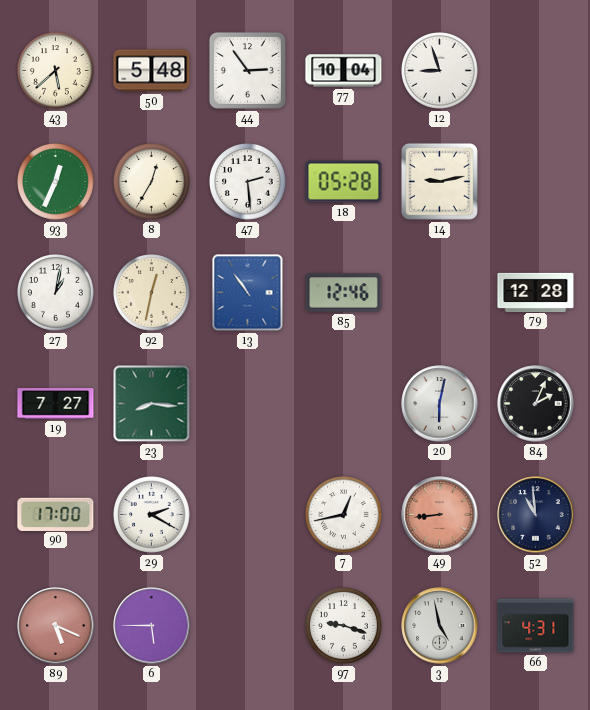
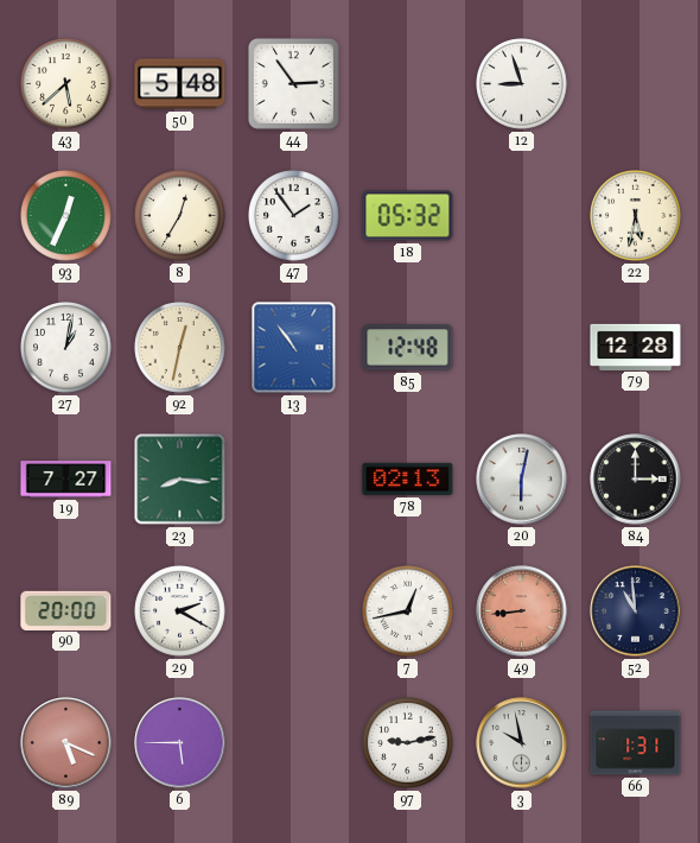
77: 10:04 -> none
47: 2:29 -> 1:54
18: 05:28 -> 05:32
14: 9:13 -> none
22: none -> 5:32
85: 12:46 -> 12:48
78: none -> 02:13
84: 2:04 -> 3:00
90: 17:00 -> 20:00
97: 9:18 -> 9:13
3: 4:58 -> 9:58
66: 4:31 -> 1:31
